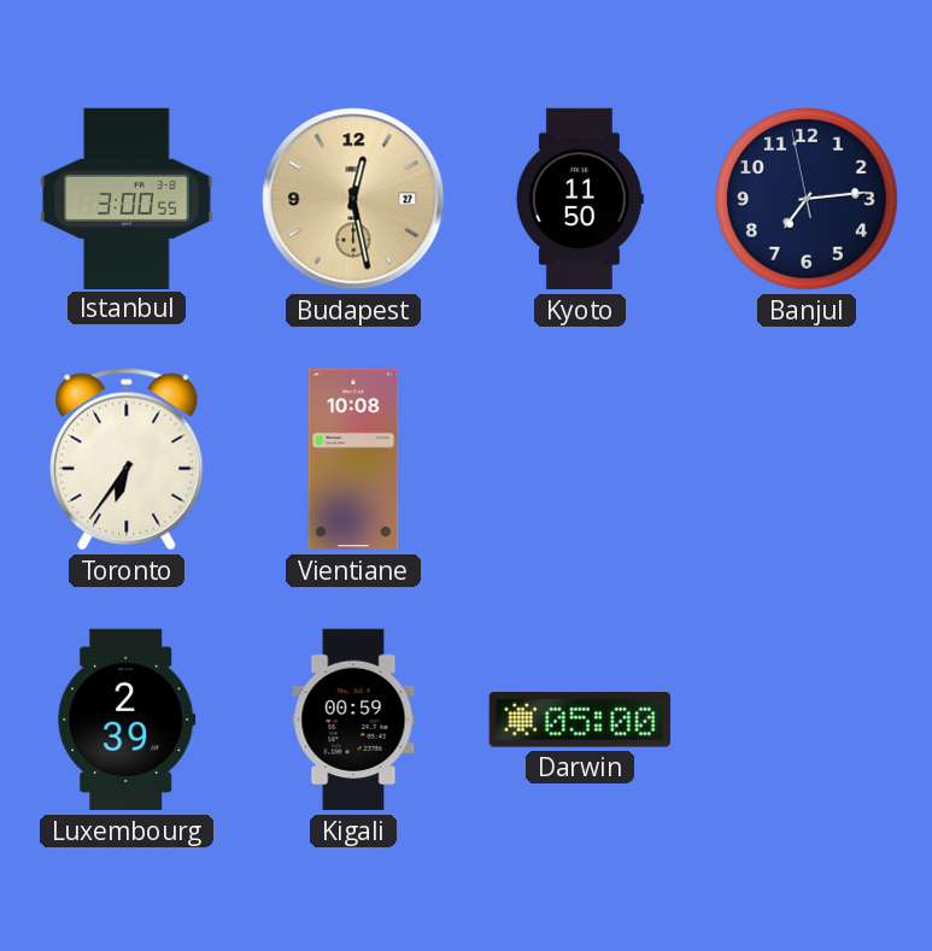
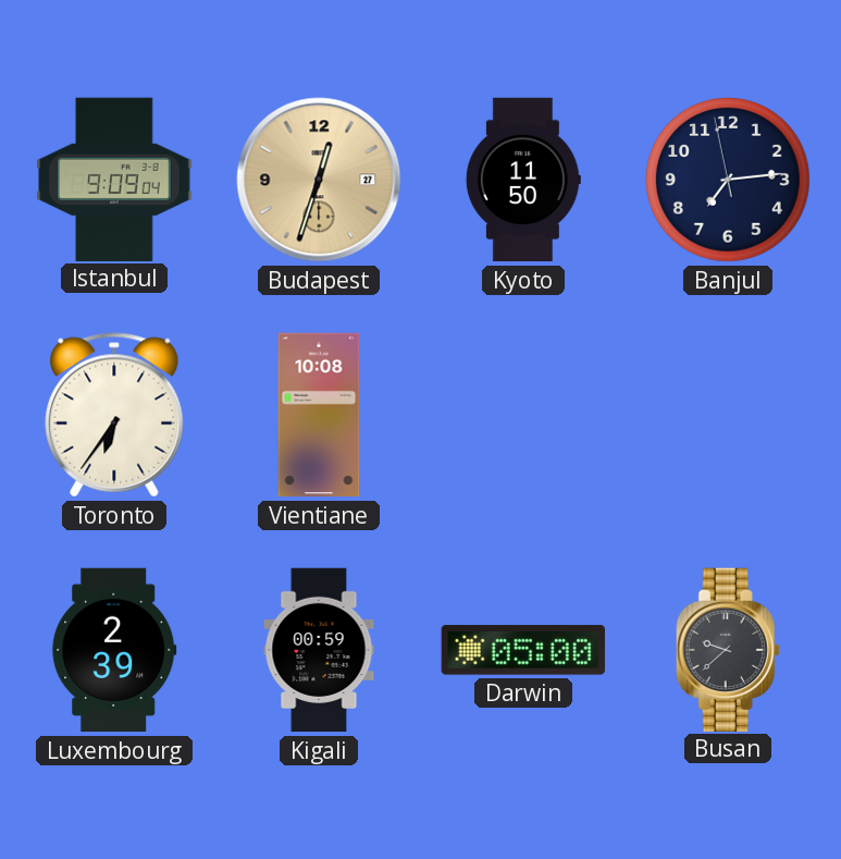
Istanbul: 3:00 -> 9:09
Budapest: 12:28 -> 12:33
Busan: none -> 9:38
